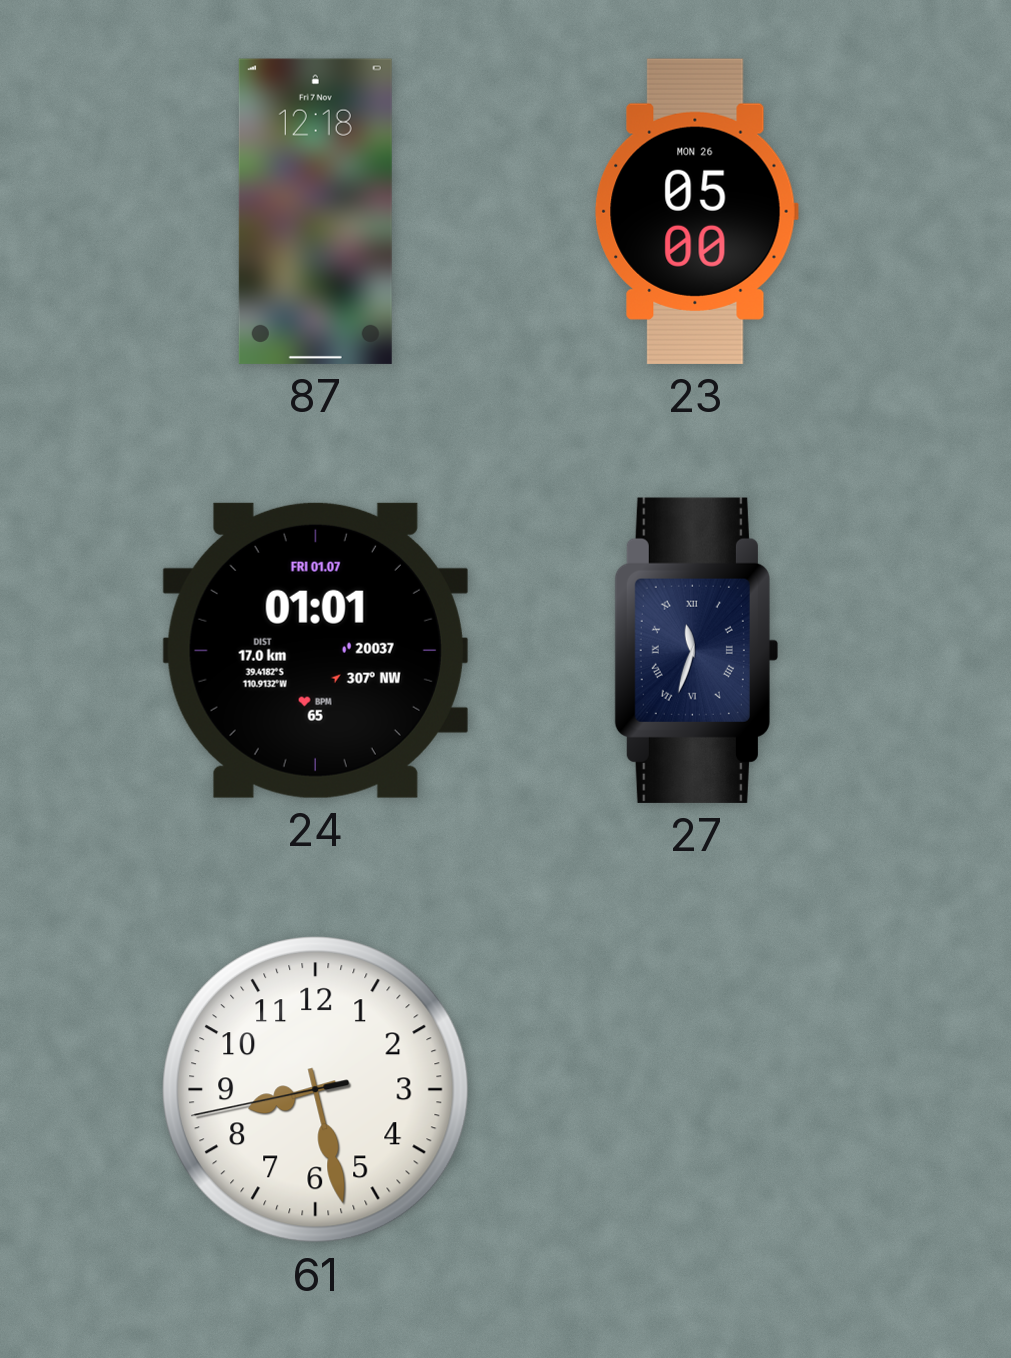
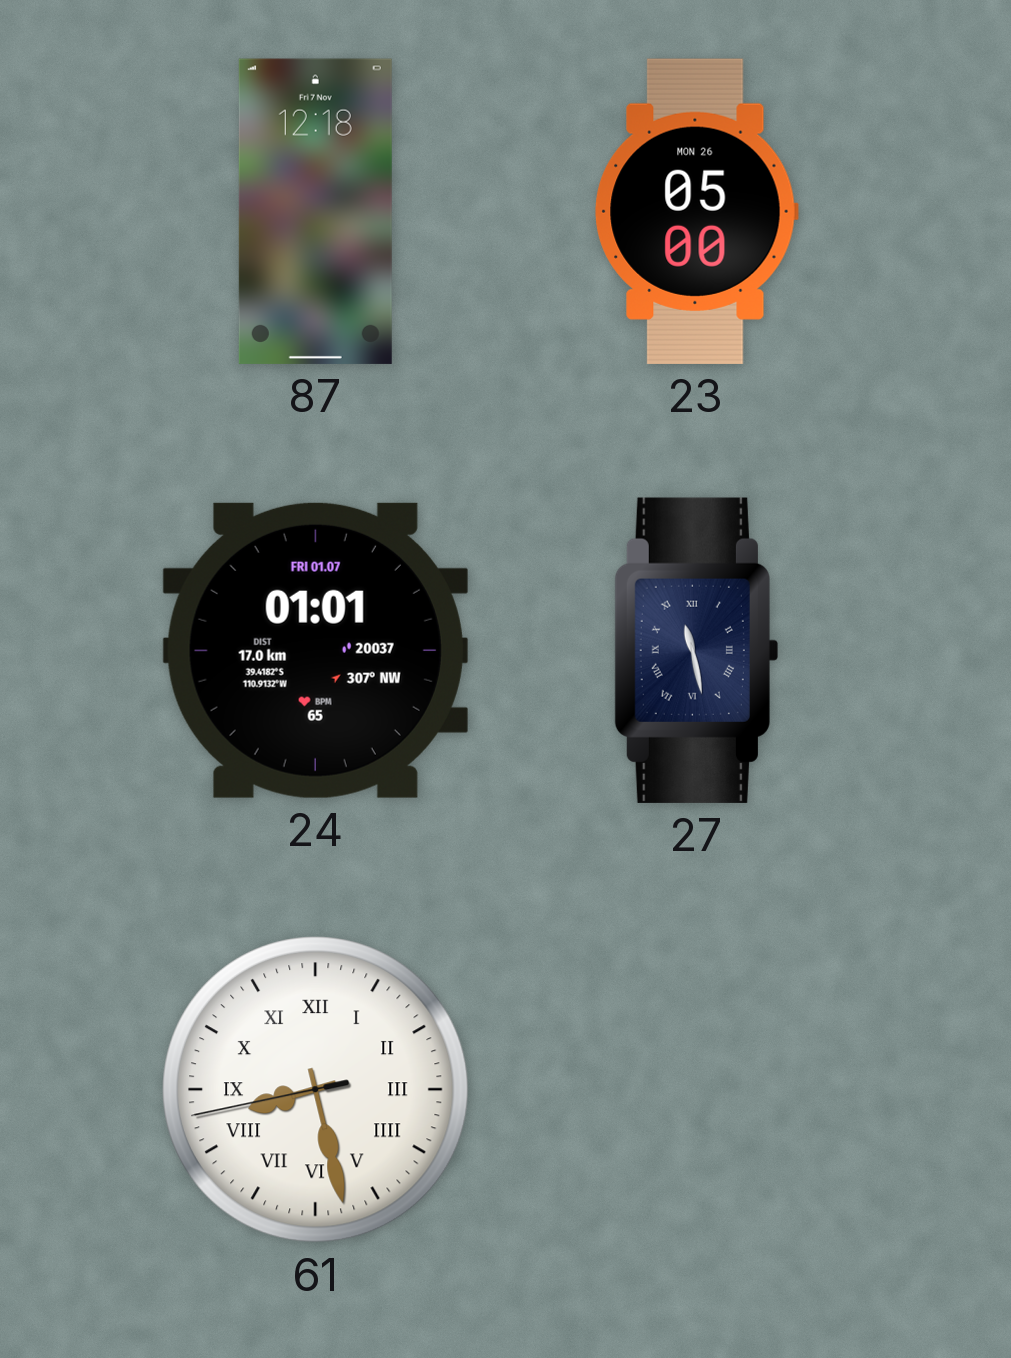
27: 11:33 -> 11:28
61 numerals: Arabic -> Roman
